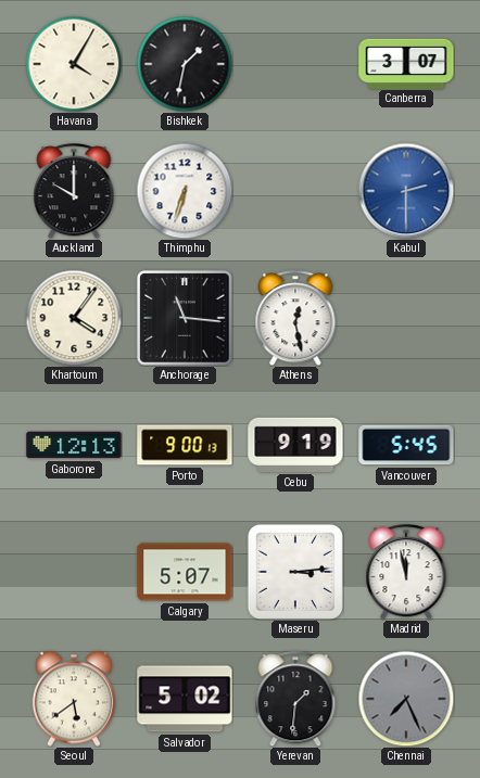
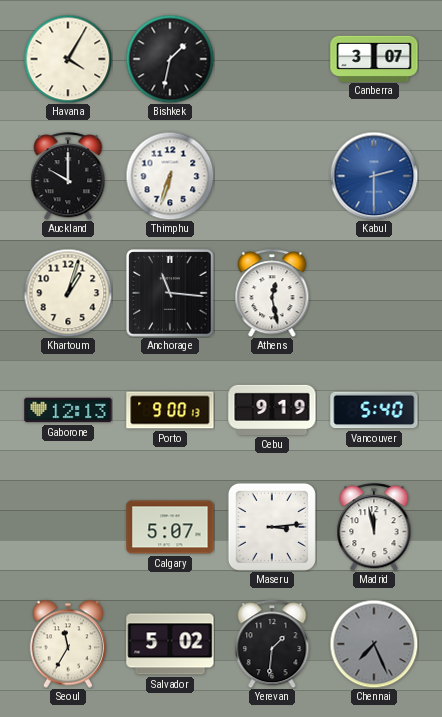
Khartoum: 4:06 -> 1:03
Vancouver: 5:45 -> 5:40
Seoul: 5:39 -> 11:35
